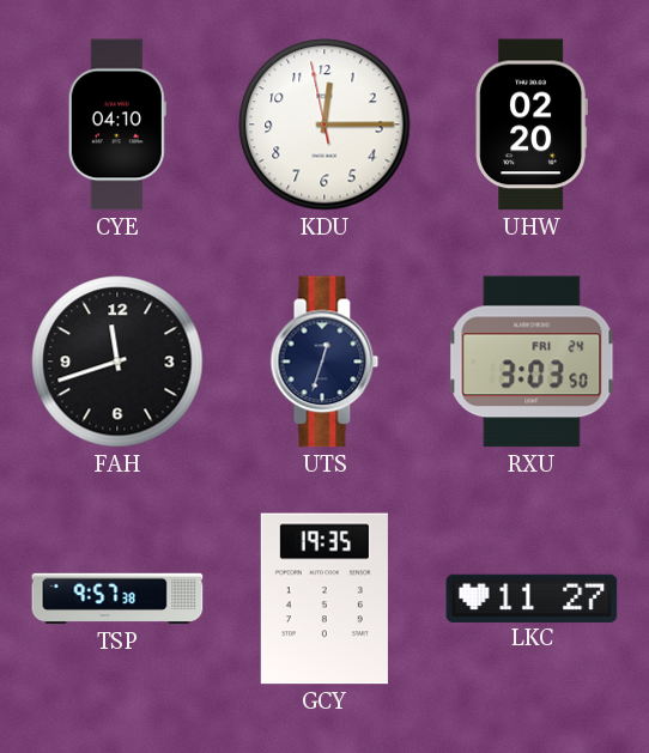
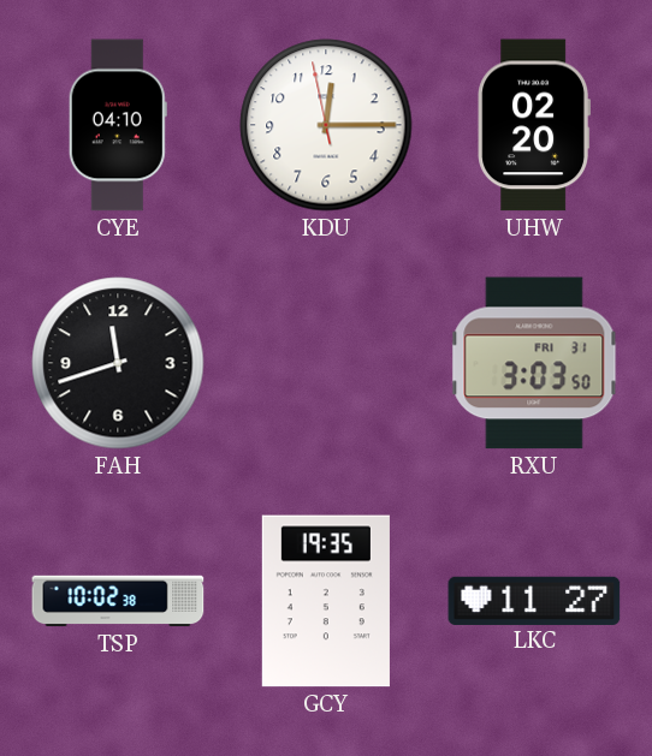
UTS: 12:33 -> none
RXU date: FRI 24 -> FRI 31
TSP: 9:57 -> 10:02
